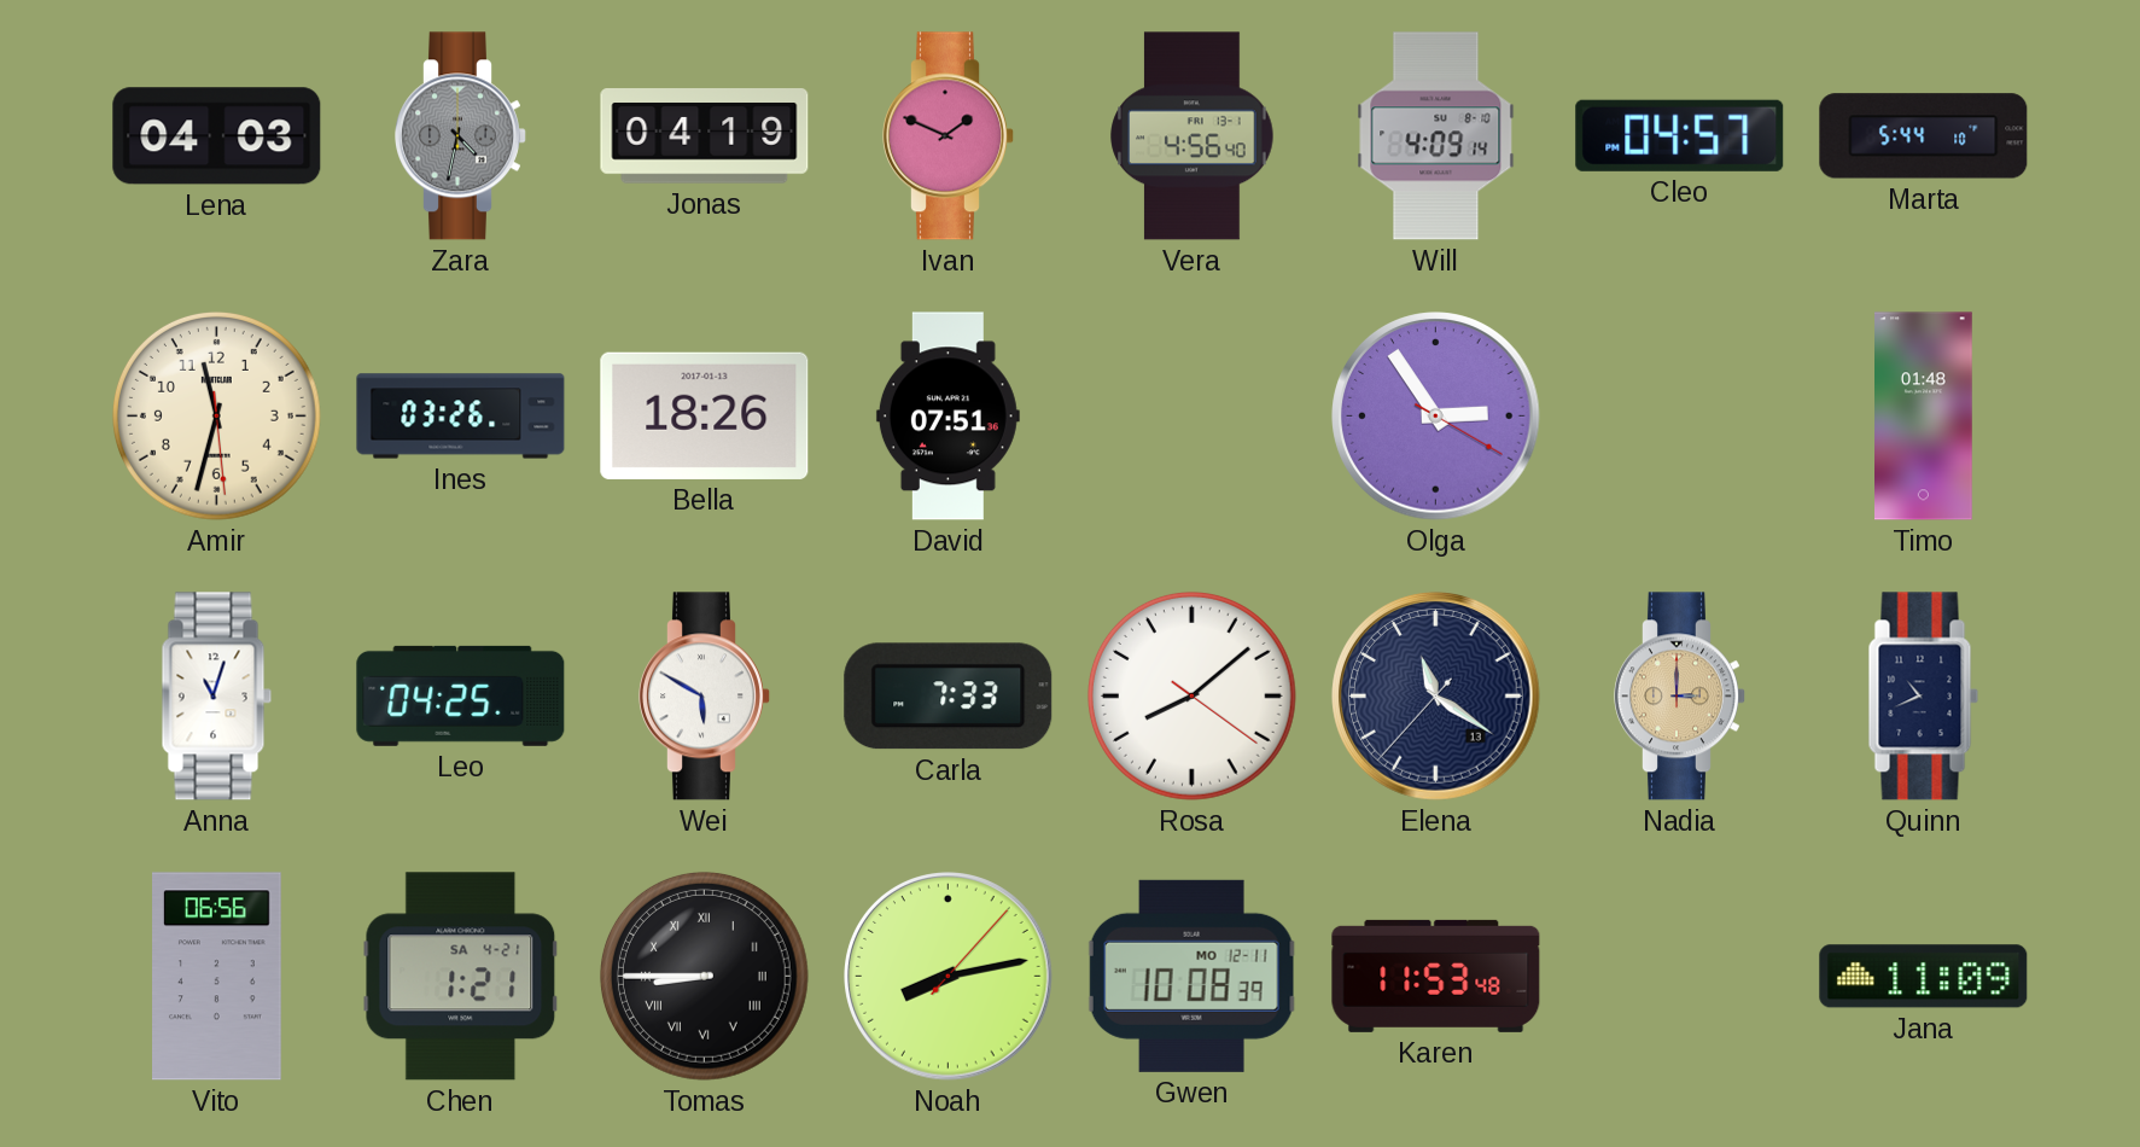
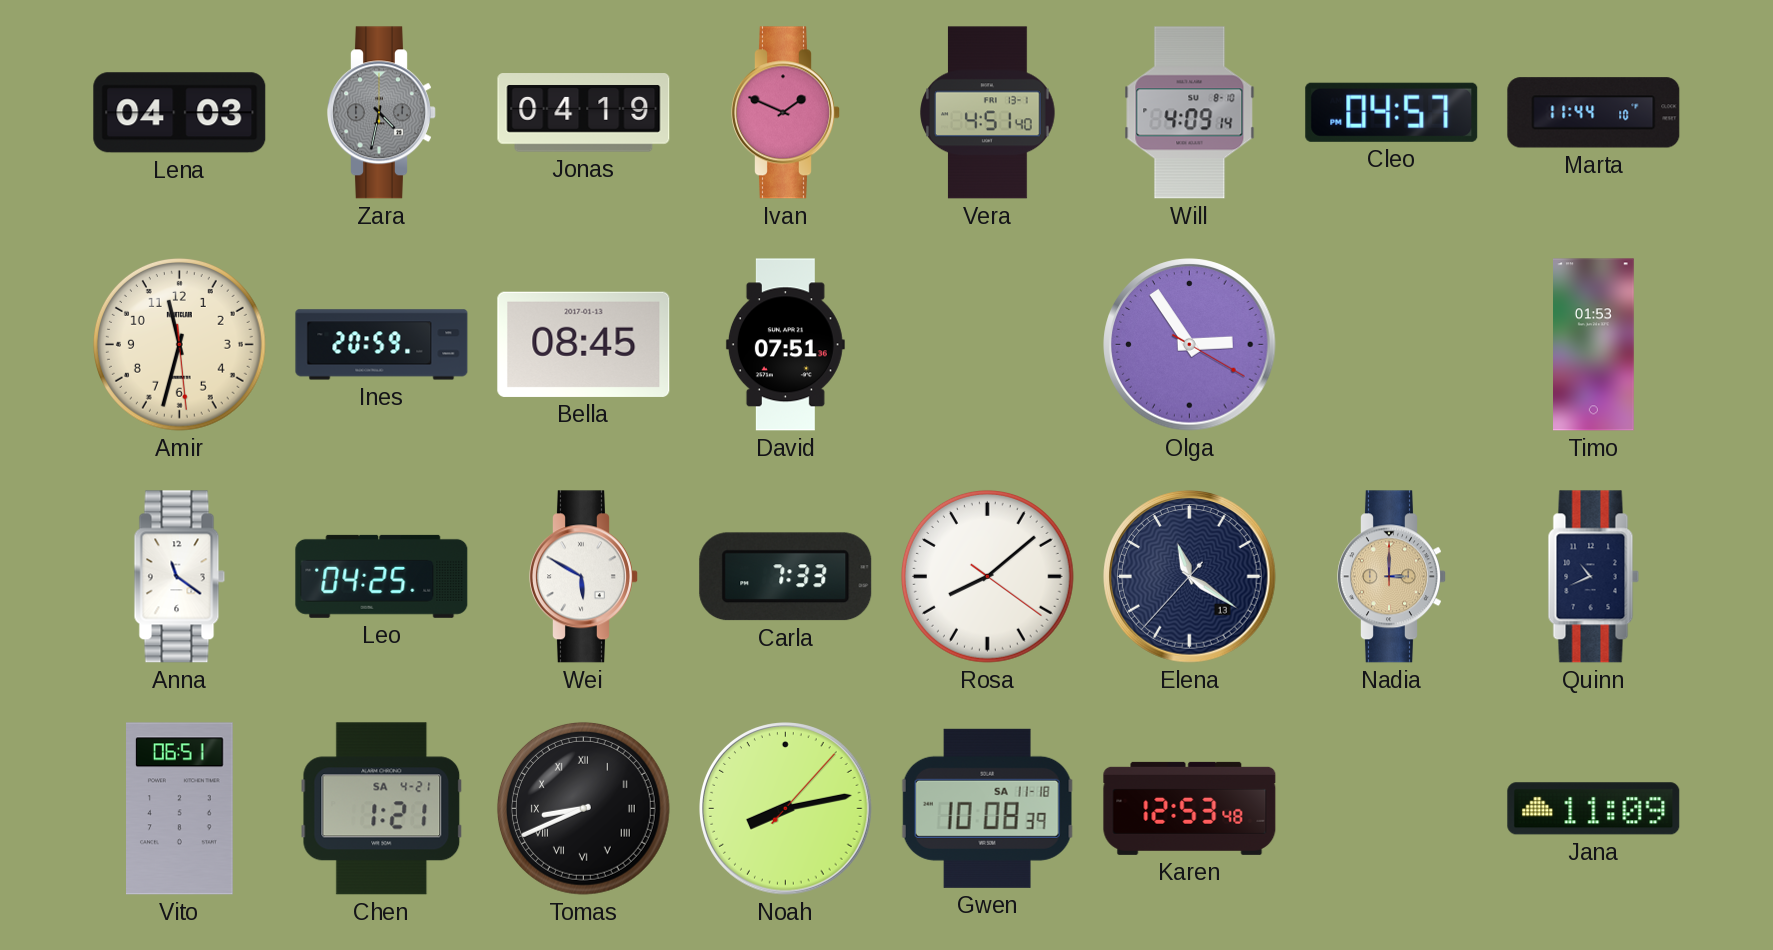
Vera: 4:56 -> 4:51
Marta: 5:44 -> 11:44
Ines: 03:26 -> 20:59
Bella: 18:26 -> 08:45
Timo: 01:48 -> 01:53
Anna: 11:03 -> 11:21
Vito: 06:56 -> 06:51
Tomas: 8:45 -> 8:41
Gwen date: MO 12-11 -> SA 11-18
Karen: 11:53 -> 12:53
